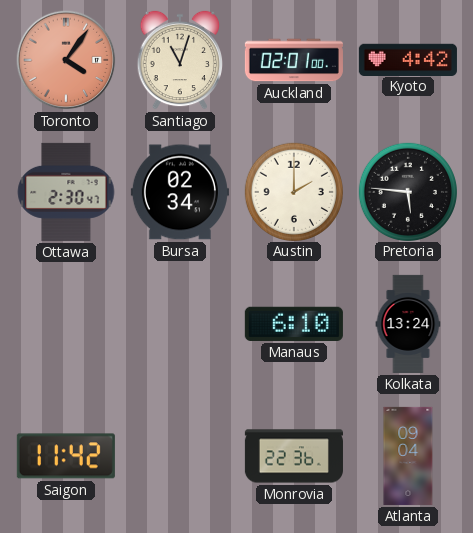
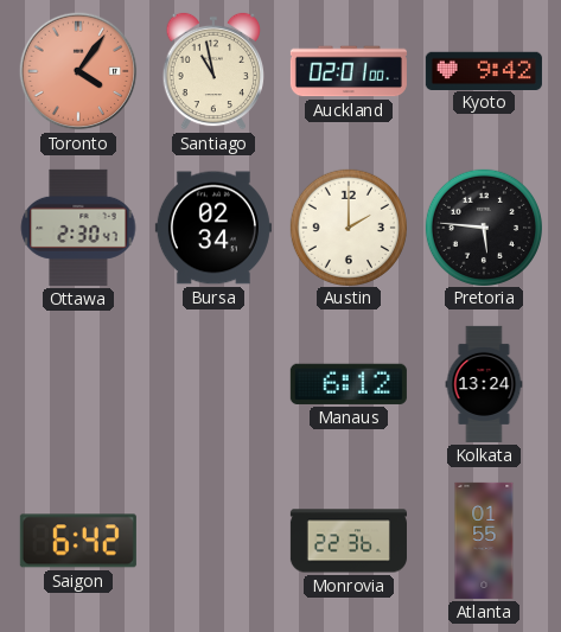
Santiago: 11:03 -> 10:58
Kyoto: 4:42 -> 9:42
Manaus: 6:10 -> 6:12
Saigon: 11:42 -> 6:42
Atlanta: 09:04 -> 01:55
